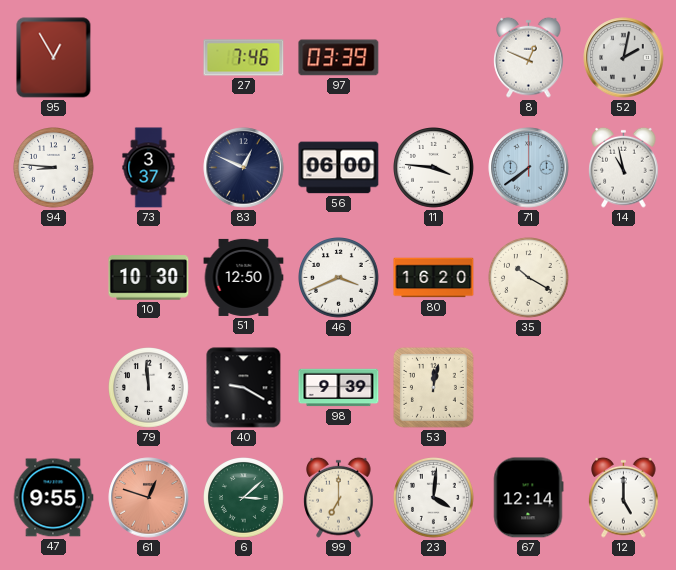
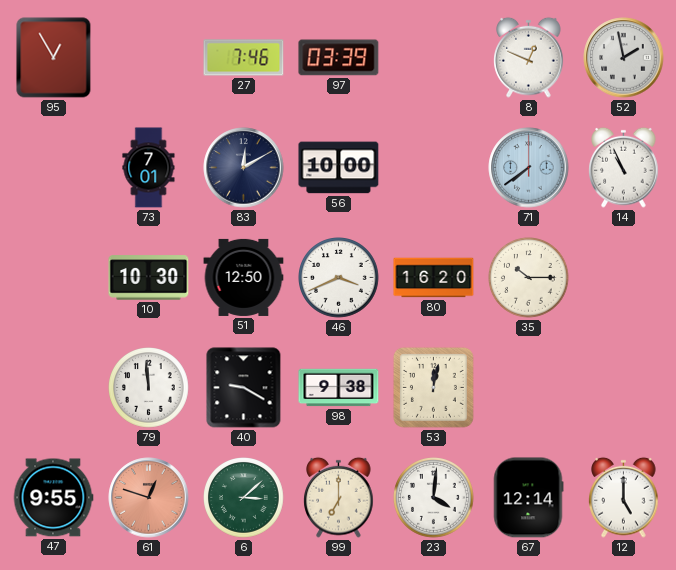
52: 2:02 -> 1:58
94: 8:46 -> none
73: 3:37 -> 7:01
83: 12:49 -> 12:10
56: 06:00 -> 10:00
11: 3:46 -> none
14: 10:58 -> 10:56
35: 10:20 -> 10:15
98: 9:39 -> 9:38
